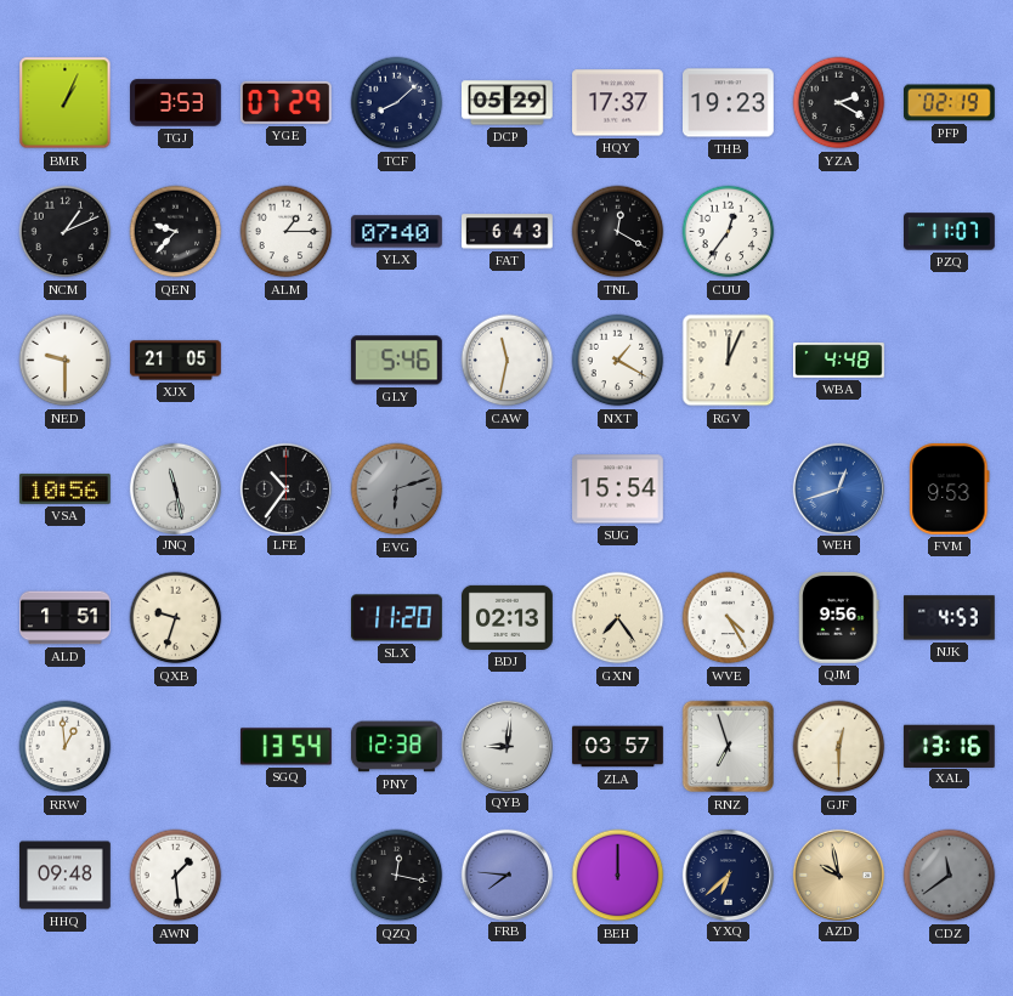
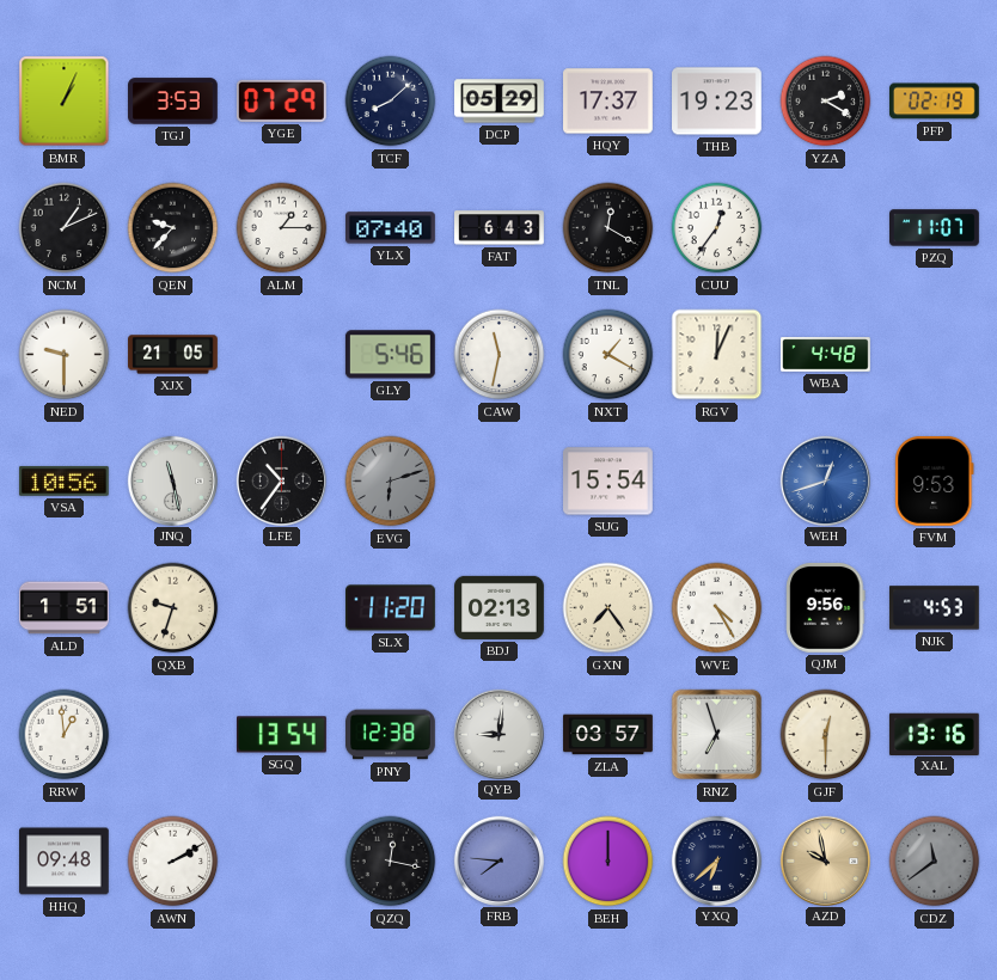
AWN: 1:29 -> 2:10
